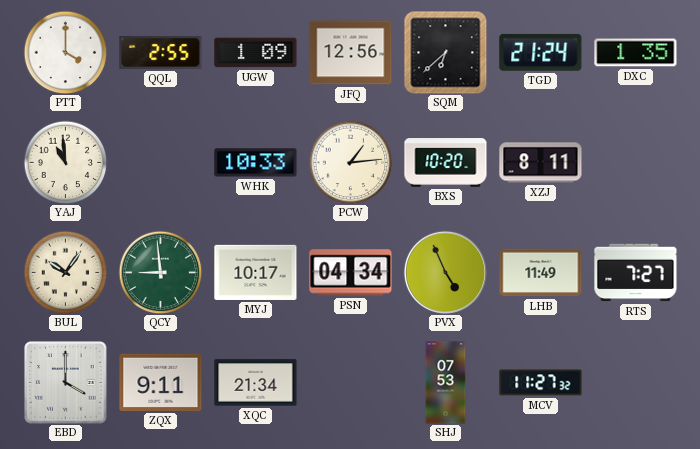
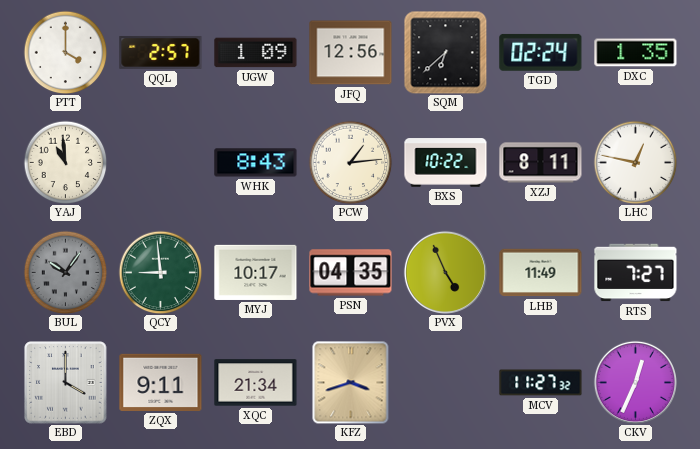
QQL: 2:55 -> 2:57
TGD: 21:24 -> 02:24
WHK: 10:33 -> 8:43
BXS: 10:20 -> 10:22
LHC: none -> 12:47
BUL dial: cream -> grey
PSN: 04:34 -> 04:35
KFZ: none -> 3:42
SHJ: 07:53 -> none
CKV: none -> 12:34
